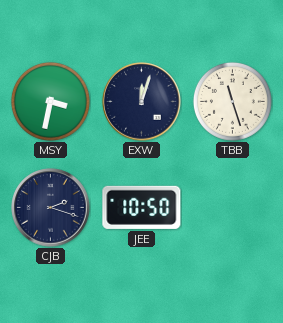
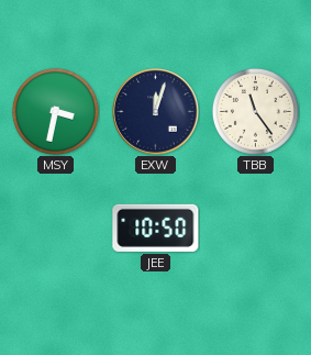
TBB: 11:27 -> 11:24
CJB: 2:18 -> none
